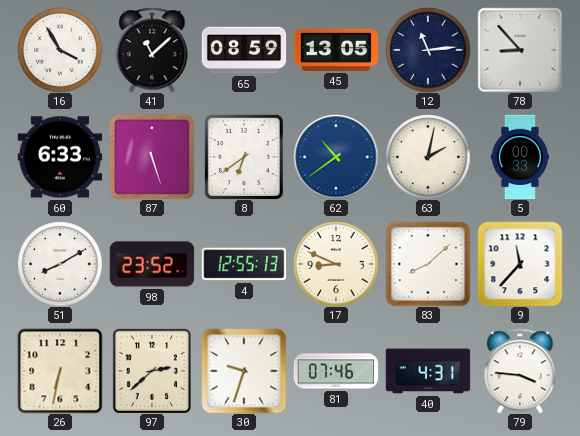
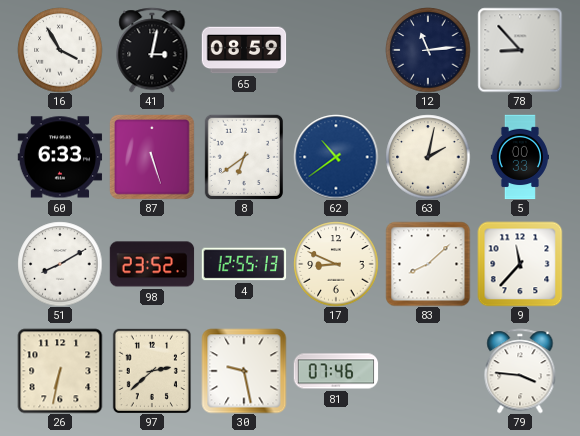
41: 11:08 -> 3:02
45: 13:05 -> none
30: 9:33 -> 9:28
40: 4:31 -> none
